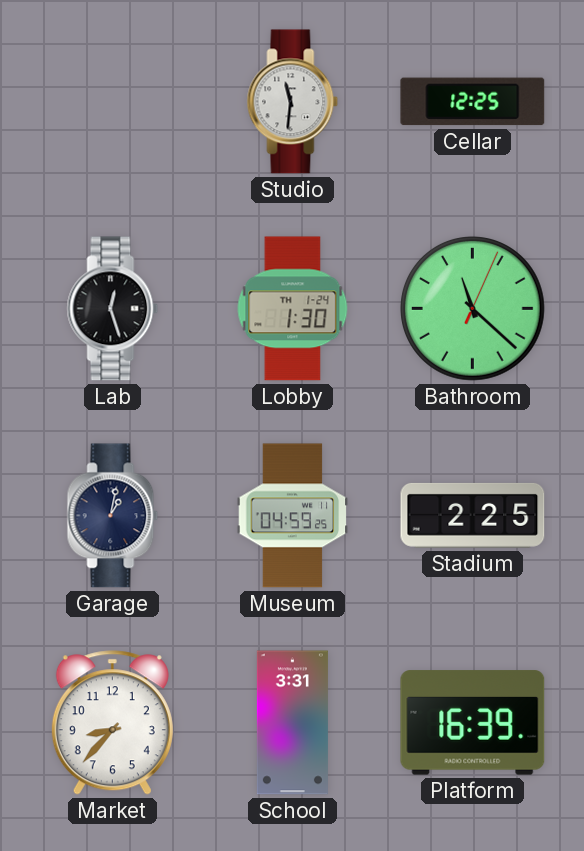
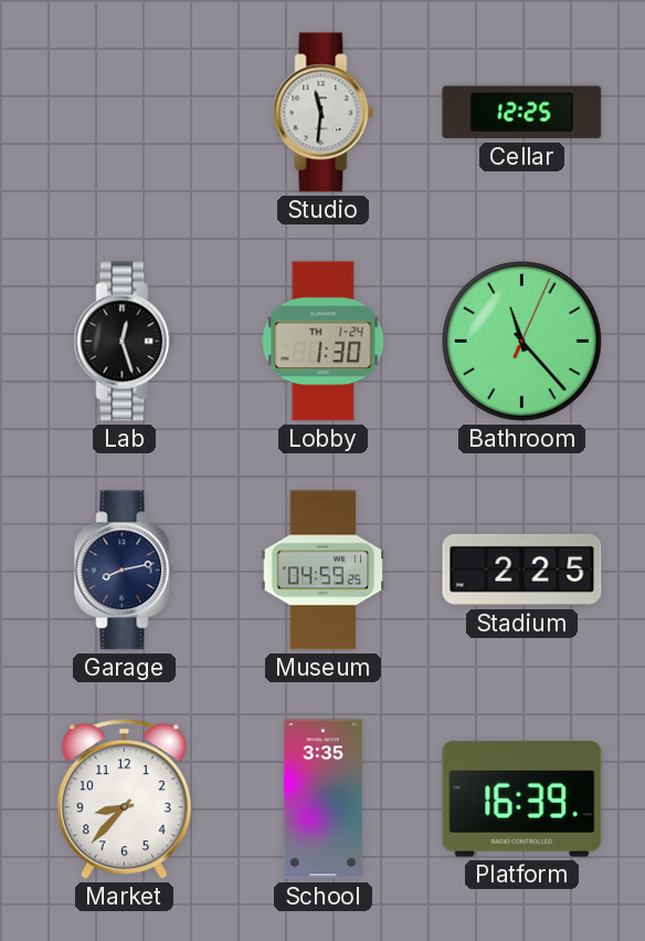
Bathroom: 11:22 -> 11:23
Garage: 1:02 -> 8:13
School: 3:31 -> 3:35
